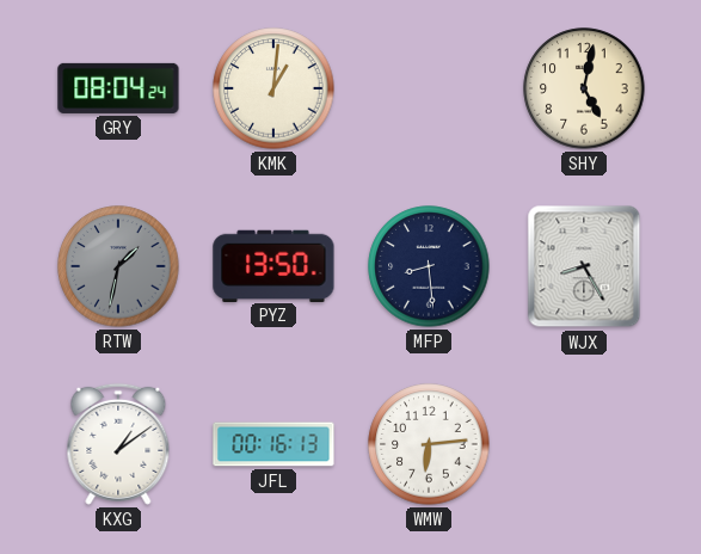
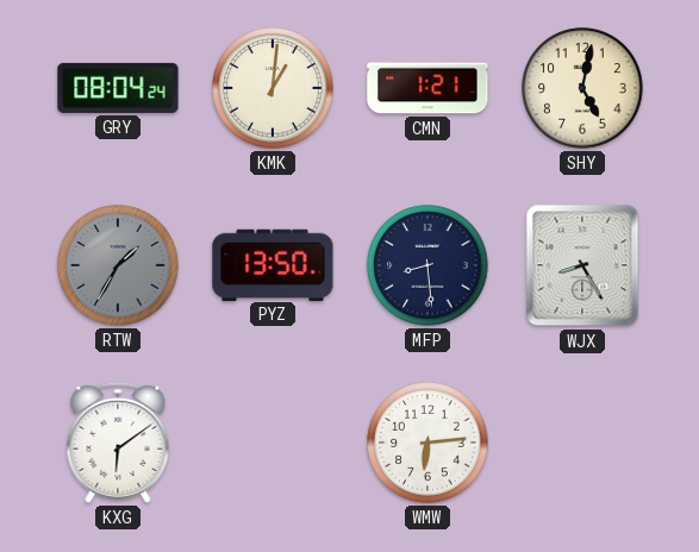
CMN: none -> 1:21
RTW: 1:32 -> 1:35
KXG: 1:09 -> 6:09
JFL: 00:16 -> none
